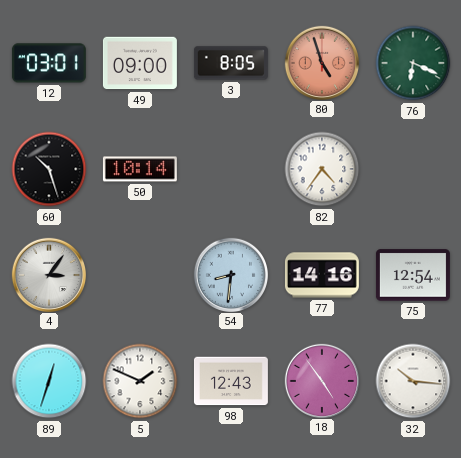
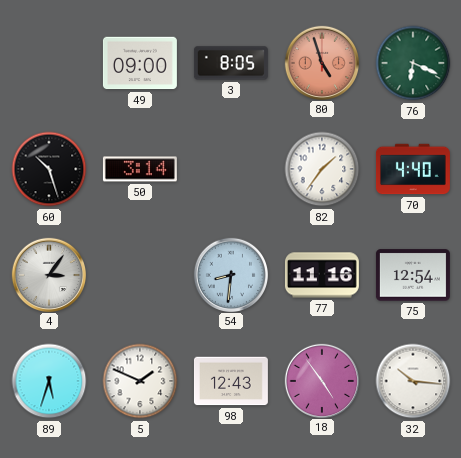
12: 03:01 -> none
50: 10:14 -> 3:14
82: 4:36 -> 1:36
70: none -> 4:40
77: 14:16 -> 11:16
89: 12:33 -> 5:33
